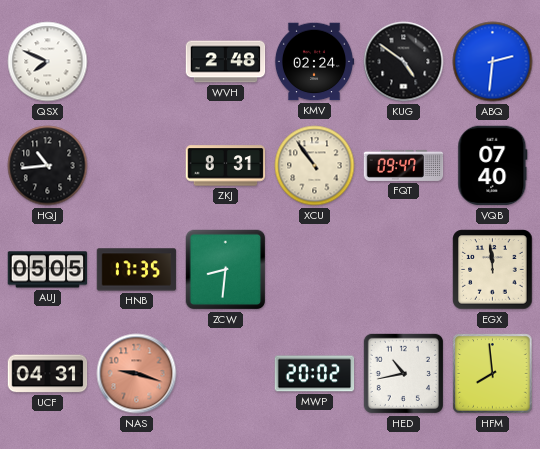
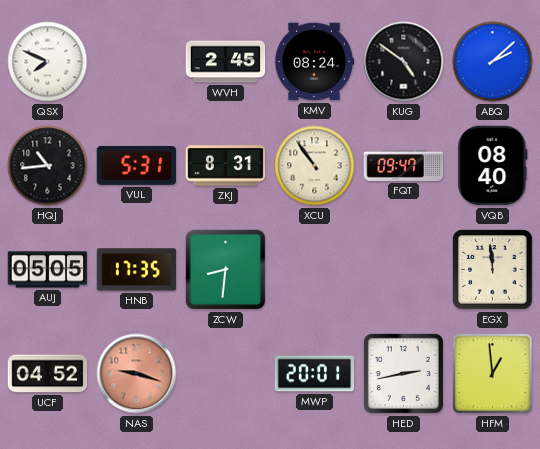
WVH: 2:48 -> 2:45
KMV: 02:24 -> 08:24
ABQ: 2:31 -> 2:08
VUL: none -> 5:31
VQB: 07:40 -> 08:40
UCF: 04:31 -> 04:52
MWP: 20:02 -> 20:01
HED: 10:43 -> 2:43
HFM: 7:59 -> 12:59
